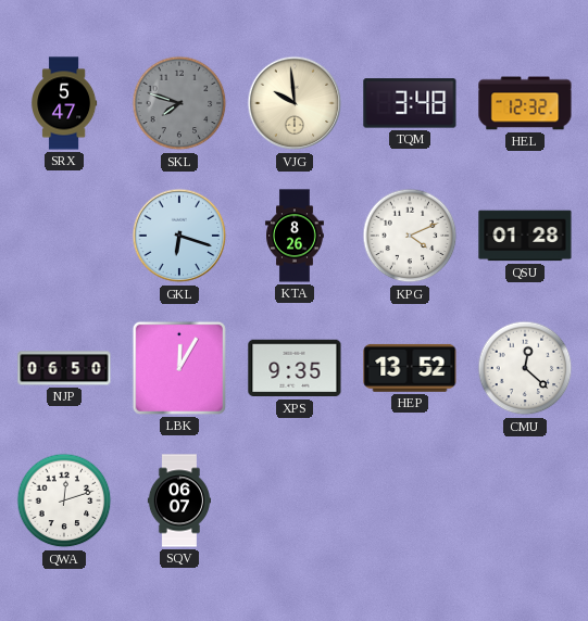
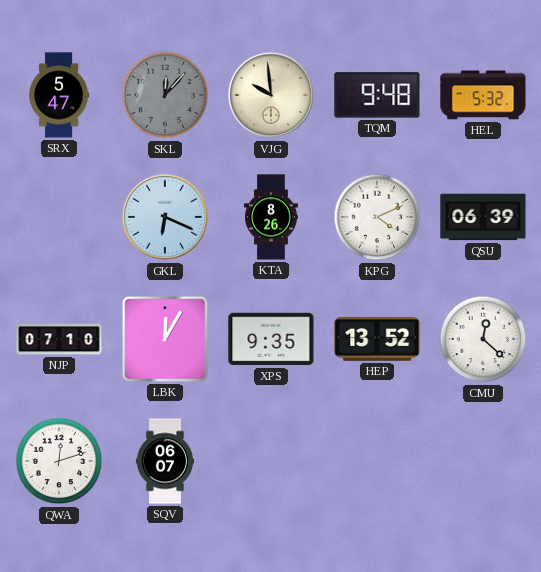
SKL: 7:48 -> 12:07
TQM: 3:48 -> 9:48
HEL: 12:32 -> 5:32
GKL: 6:18 -> 6:19
QSU: 01:28 -> 06:39
NJP: 06:50 -> 07:10
